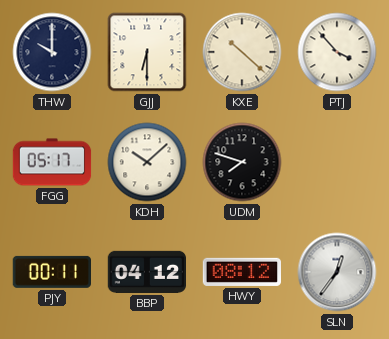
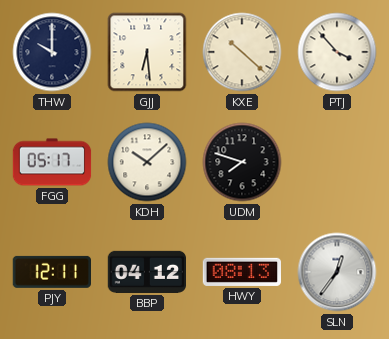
GJJ: 6:30 -> 6:29
PJY: 00:11 -> 12:11
HWY: 08:12 -> 08:13
